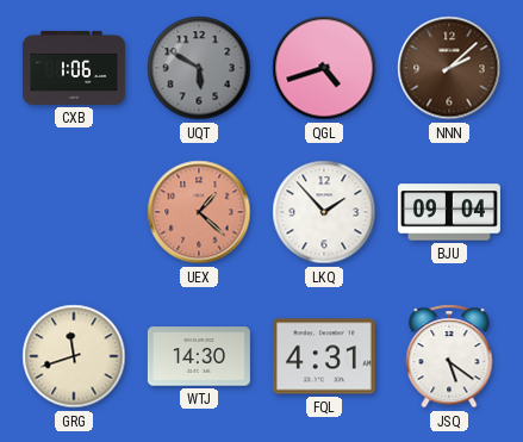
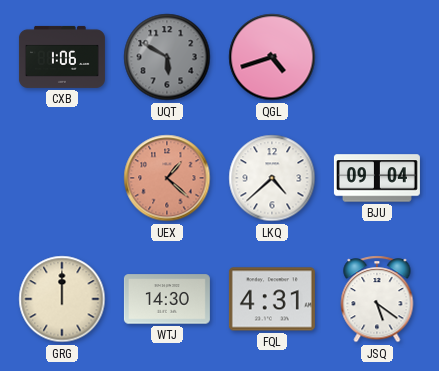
NNN: 2:08 -> none
LKQ: 1:53 -> 4:38
GRG: 11:42 -> 12:00
